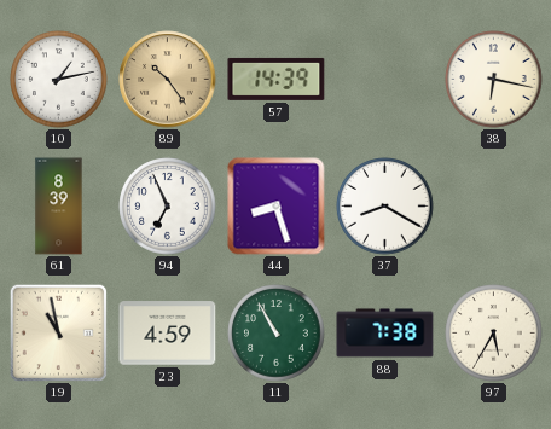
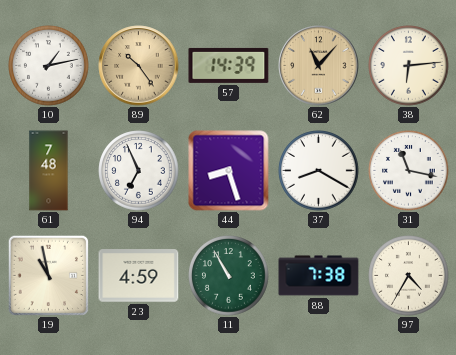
62: none -> 11:07
38: 6:17 -> 6:14
61: 8:39 -> 7:48
31: none -> 11:17
97: 5:35 -> 4:35
